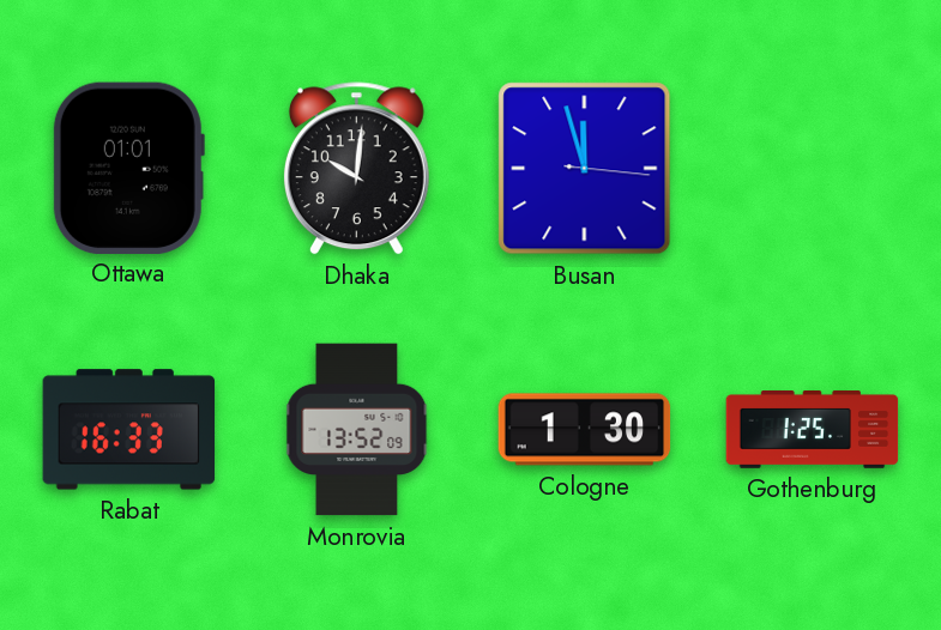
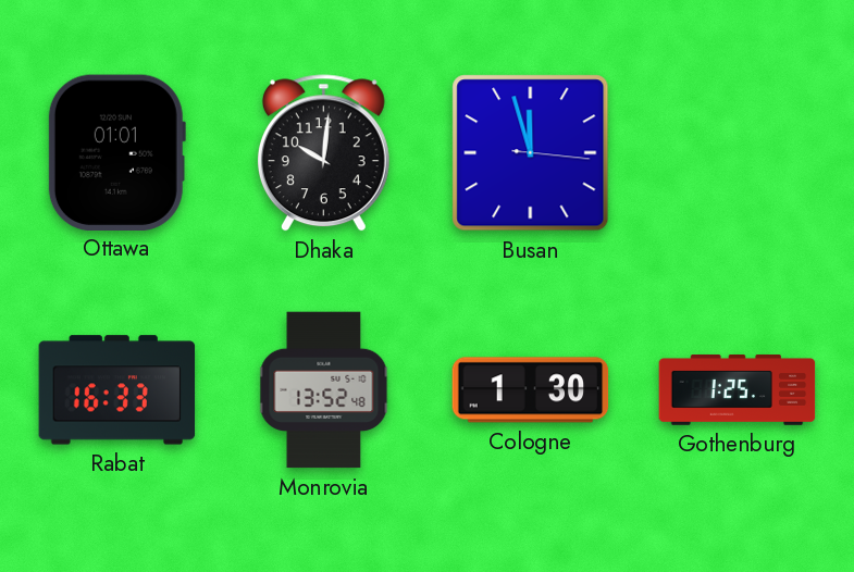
Monrovia: 13:52:09 -> 13:52:48
